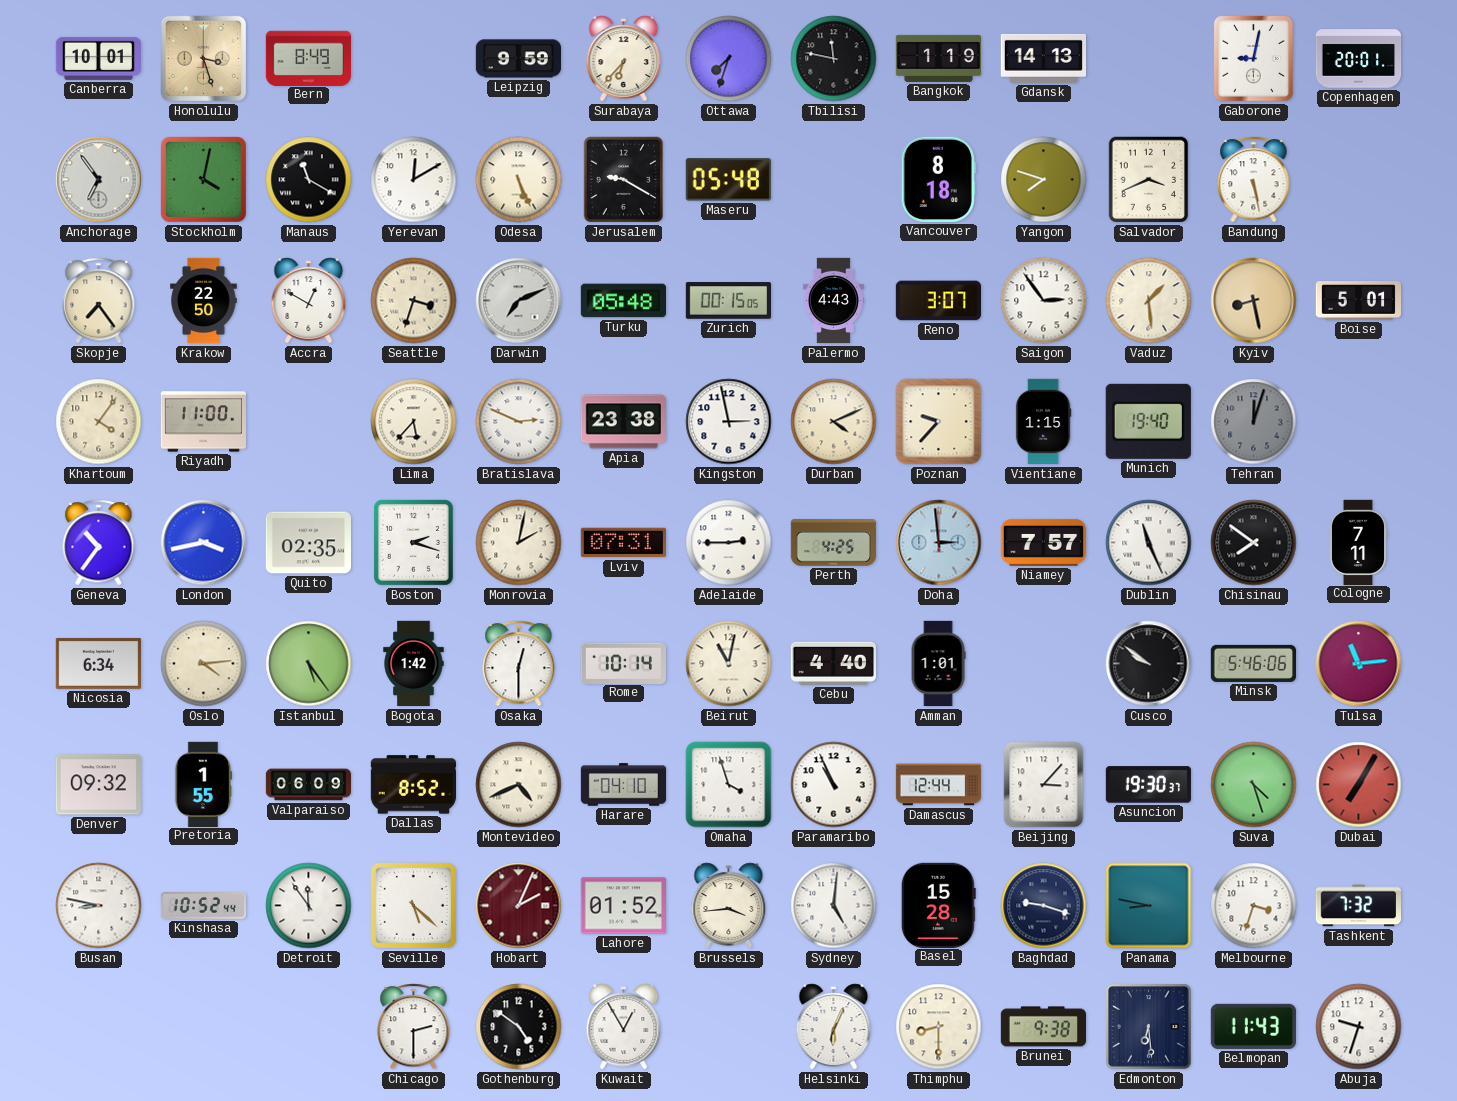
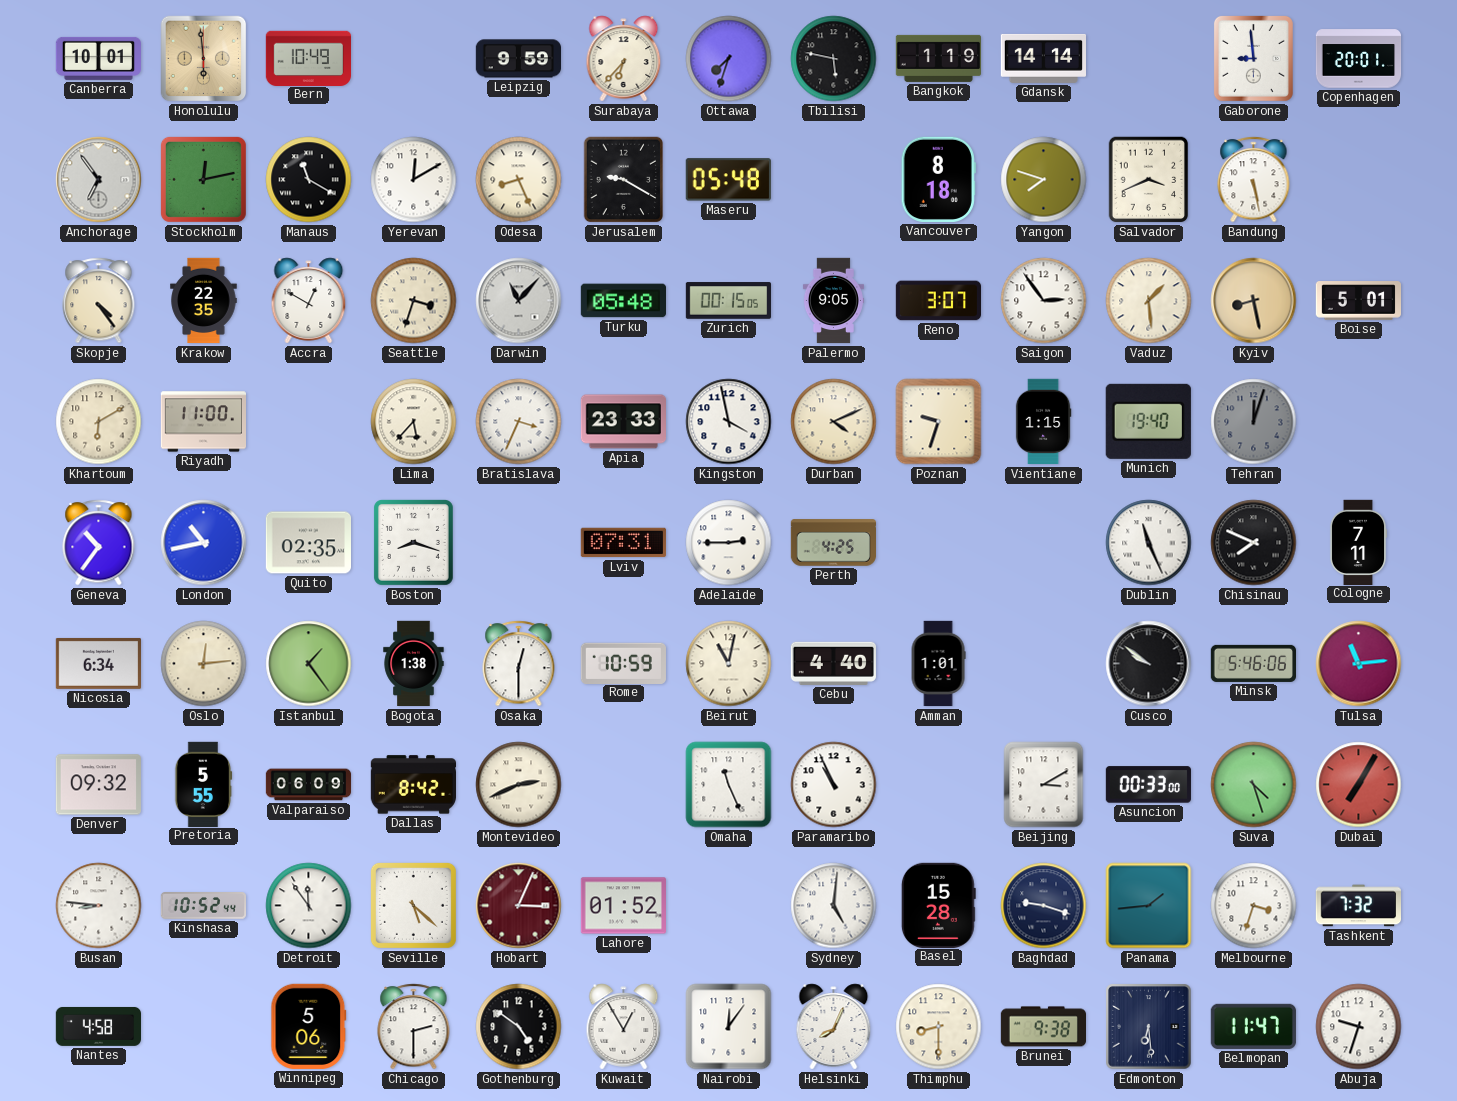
Honolulu: 3:27 -> 5:59
Bern: 8:49 -> 10:49
Tbilisi: 11:47 -> 5:47
Gdansk: 14:13 -> 14:14
Gaborone: 9:02 -> 8:59
Stockholm: 4:02 -> 12:13
Odesa: 5:26 -> 8:26
Skopje: 7:24 -> 4:24
Krakow: 22:50 -> 22:35
Darwin: 7:11 -> 11:07
Palermo: 4:43 -> 9:05
Khartoum: 4:06 -> 6:10
Bratislava: 2:49 -> 3:34
Apia: 23:38 -> 23:33
Kingston: 2:58 -> 3:58
Poznan: 9:37 -> 9:33
London: 3:43 -> 10:43
Boston: 2:18 -> 8:18
Monrovia: 2:02 -> none
Doha: 2:59 -> none
Niamey: 7:57 -> none
Chisinau: 7:51 -> 7:49
Oslo: 4:14 -> 12:14
Istanbul: 5:24 -> 1:24
Bogota: 1:42 -> 1:38
Rome: 10:14 -> 10:59
Pretoria: 1:55 -> 5:55
Dallas: 8:52 -> 8:42
Montevideo: 4:41 -> 2:41
Harare: 04:10 -> none
Omaha: 3:57 -> 11:26
Damascus: 12:44 -> none
Beijing: 3:07 -> 3:10
Asuncion: 19:30 -> 00:33
Busan: 8:47 -> 8:46
Hobart: 2:04 -> 3:04
Brussels: 3:44 -> none
Panama: 8:47 -> 1:44
Nantes: none -> 4:58
Winnipeg: none -> 5:06
Nairobi: none -> 12:06
Helsinki: 6:04 -> 8:04
Belmopan: 11:43 -> 11:47
